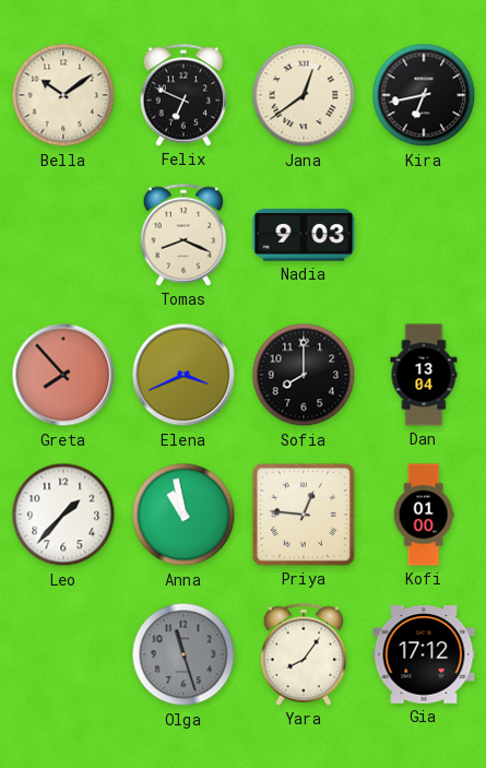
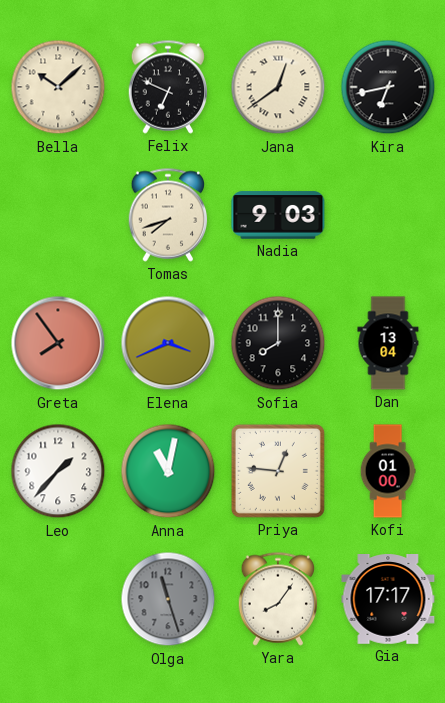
Bella: 10:09 -> 10:08
Tomas: 8:19 -> 7:42
Greta: 7:53 -> 7:54
Anna: 10:58 -> 11:02
Gia: 17:12 -> 17:17
